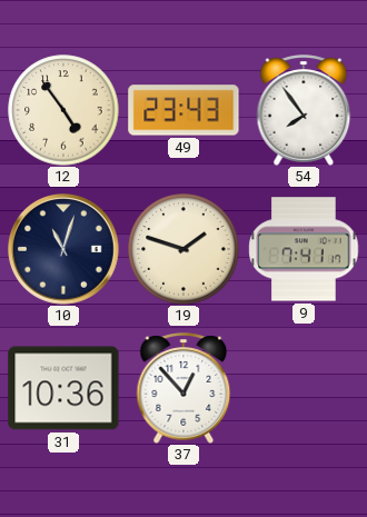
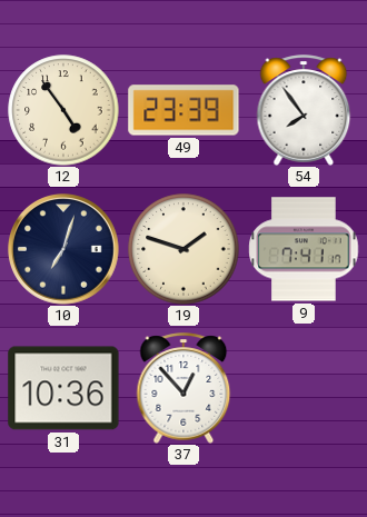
49: 23:43 -> 23:39
10: 11:03 -> 7:03
